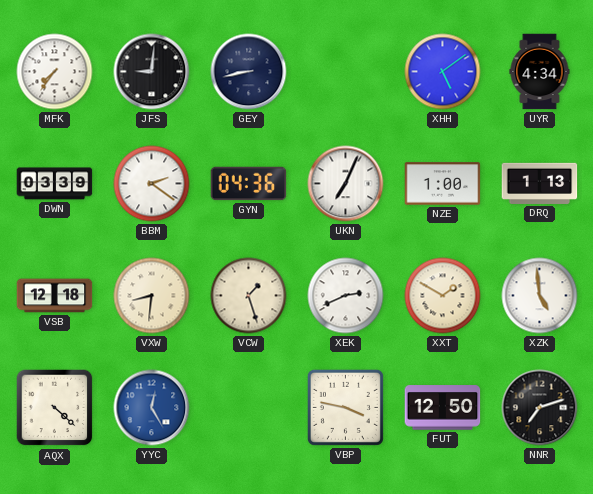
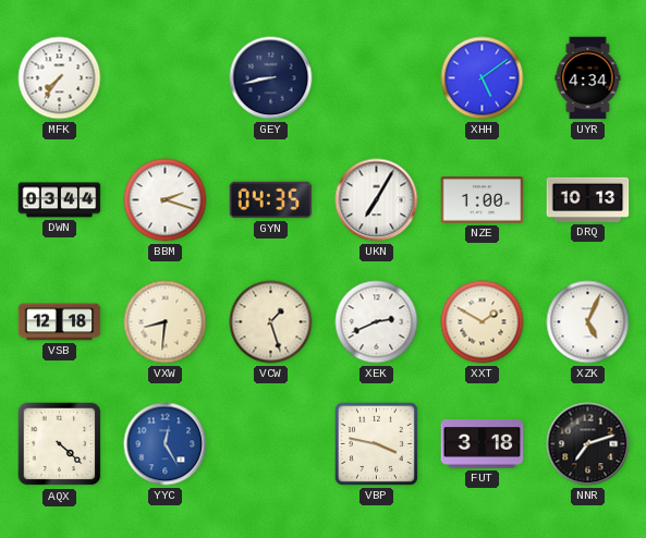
JFS: 9:01 -> none
DWN: 03:39 -> 03:44
BBM: 2:21 -> 2:18
GYN: 04:36 -> 04:35
UKN: 7:04 -> 7:05
DRQ: 1:13 -> 10:13
XZK: 4:59 -> 5:04
FUT: 12:50 -> 3:18
